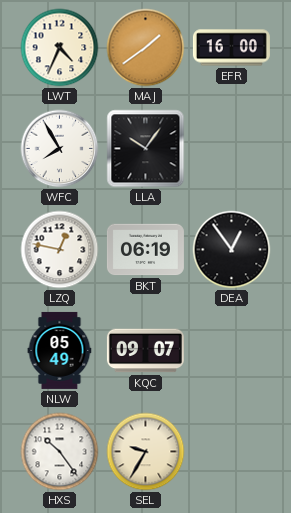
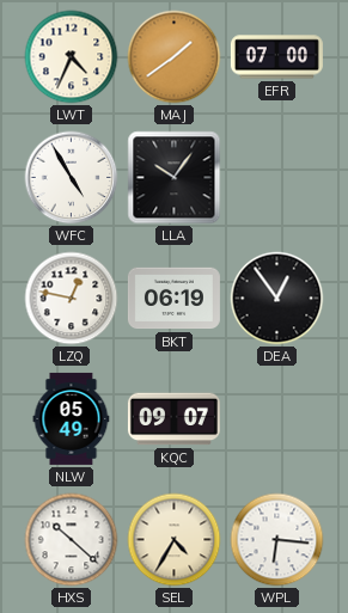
EFR: 16:00 -> 07:00
WFC: 7:55 -> 4:55
HXS: 10:24 -> 10:22
SEL: 9:35 -> 4:35
WPL: none -> 6:16
